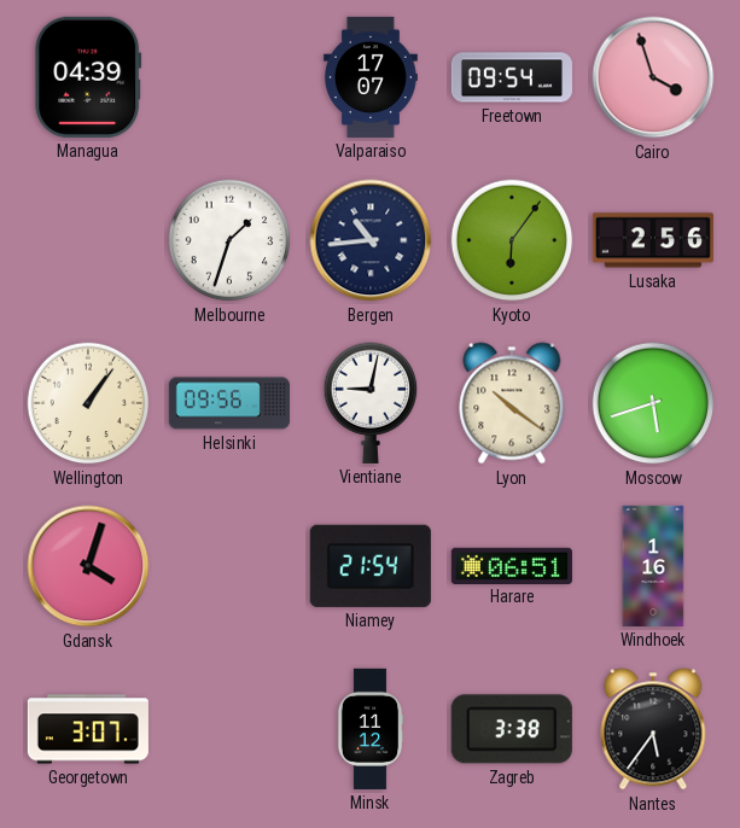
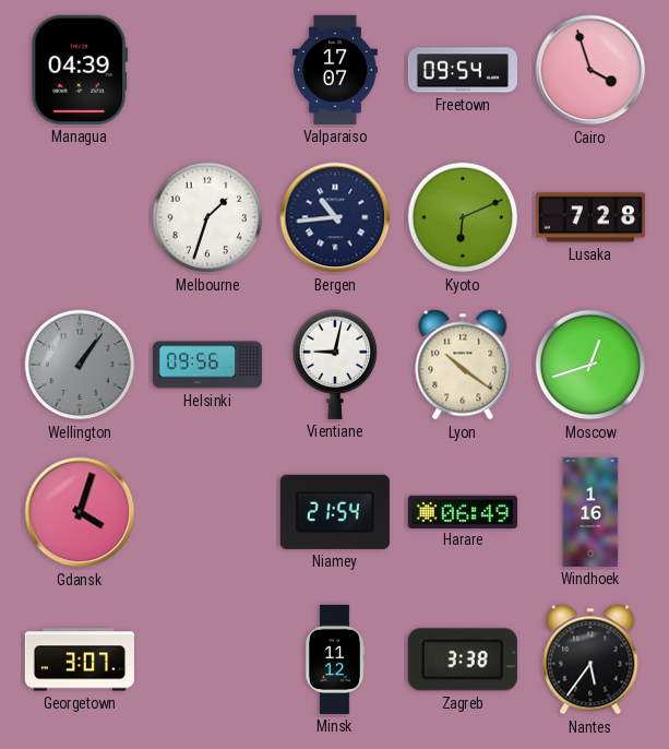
Kyoto: 6:06 -> 6:11
Lusaka: 2:56 -> 7:28
Wellington dial: cream -> grey
Moscow: 5:42 -> 12:42
Harare: 06:51 -> 06:49
